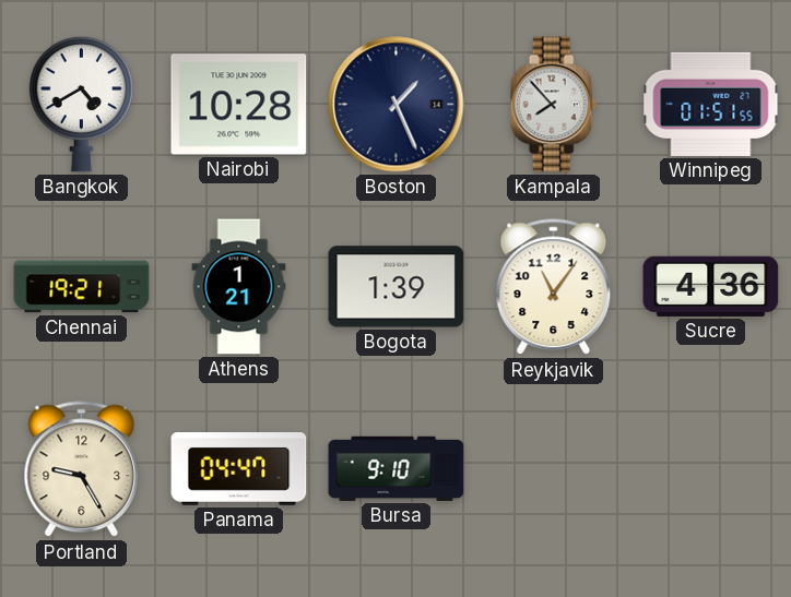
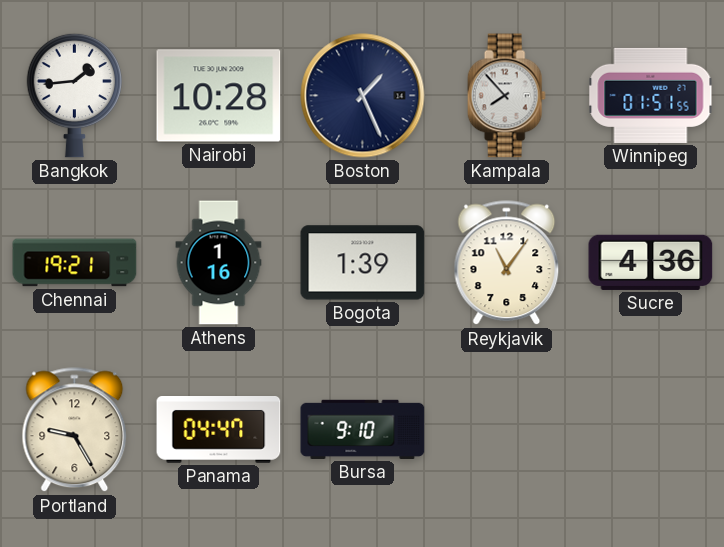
Bangkok: 4:40 -> 1:44
Athens: 1:21 -> 1:16
